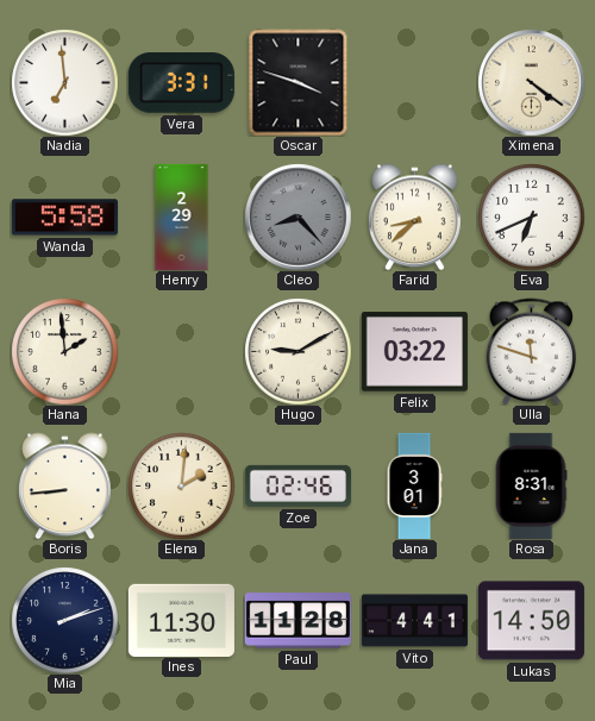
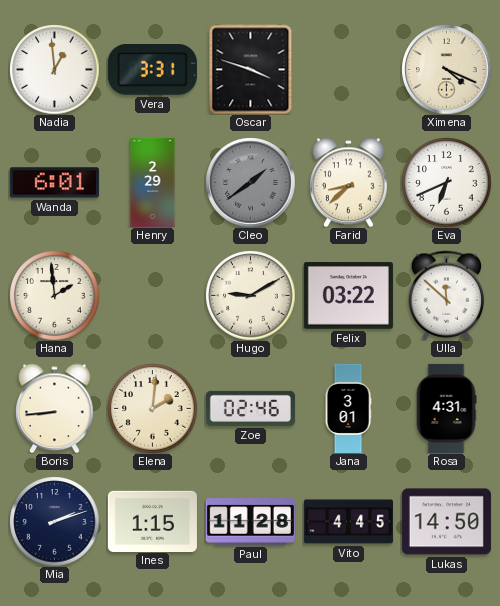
Nadia: 6:59 -> 12:59
Ximena: 4:21 -> 4:19
Wanda: 5:58 -> 6:01
Cleo: 8:23 -> 1:39
Ulla: 11:48 -> 11:52
Rosa: 8:31 -> 4:31
Ines: 11:30 -> 1:15
Vito: 4:41 -> 4:45
